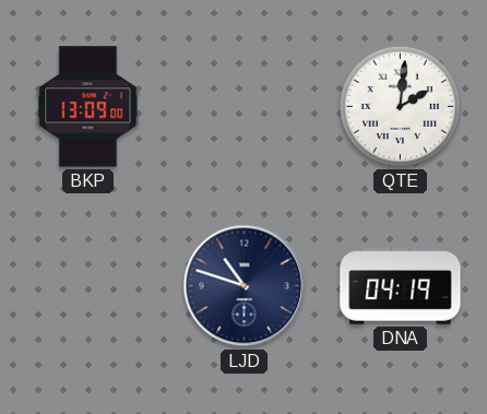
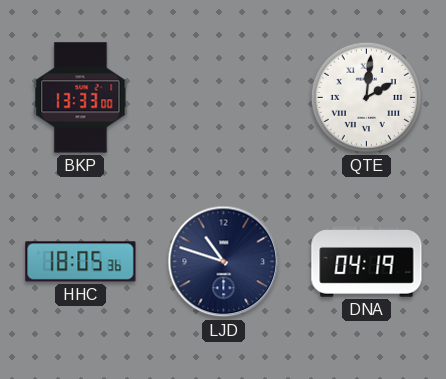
BKP: 13:09 -> 13:33
HHC: none -> 18:05
